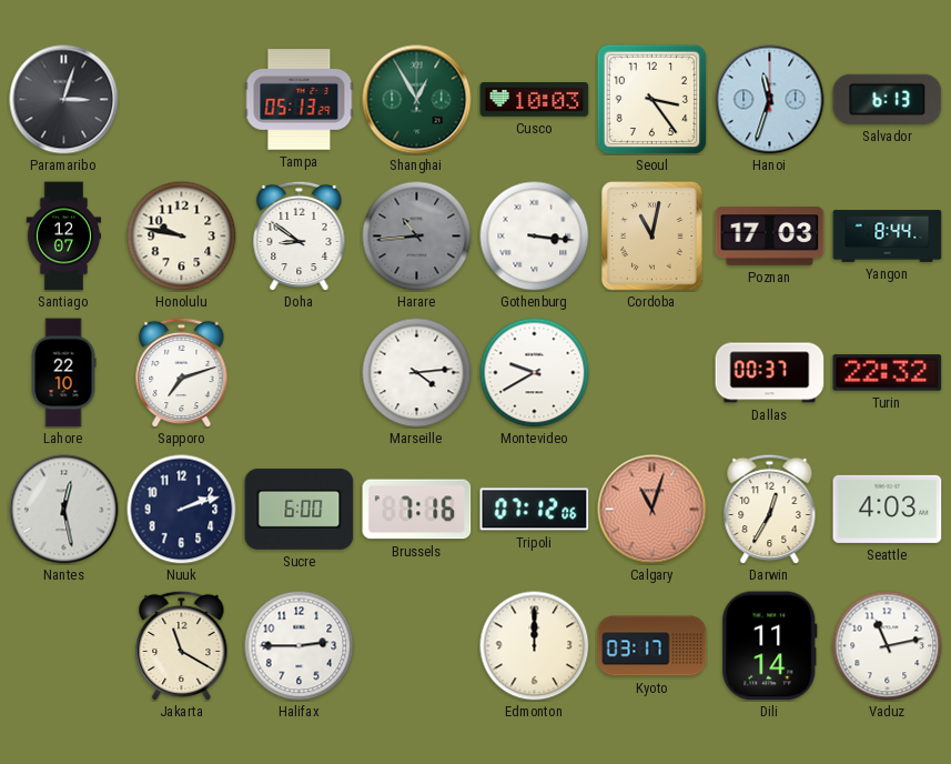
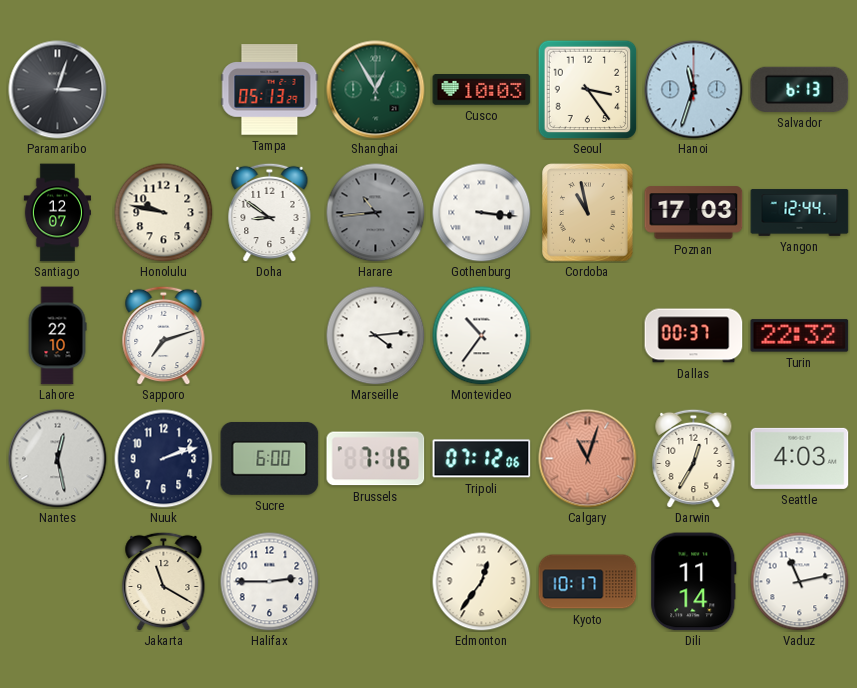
Cordoba: 11:02 -> 10:58
Yangon: 8:44 -> 12:44
Montevideo: 9:40 -> 10:36
Edmonton: 12:00 -> 12:36
Kyoto: 03:17 -> 10:17
